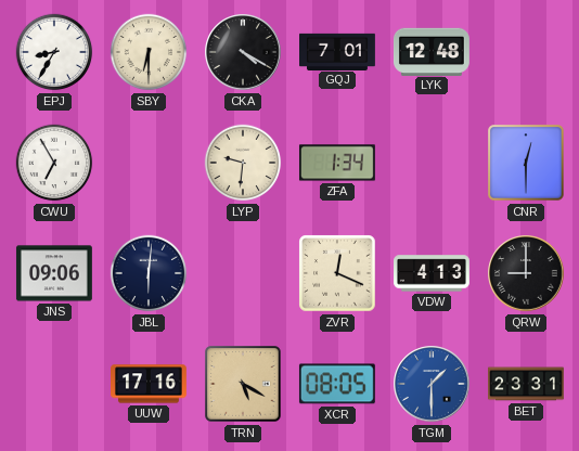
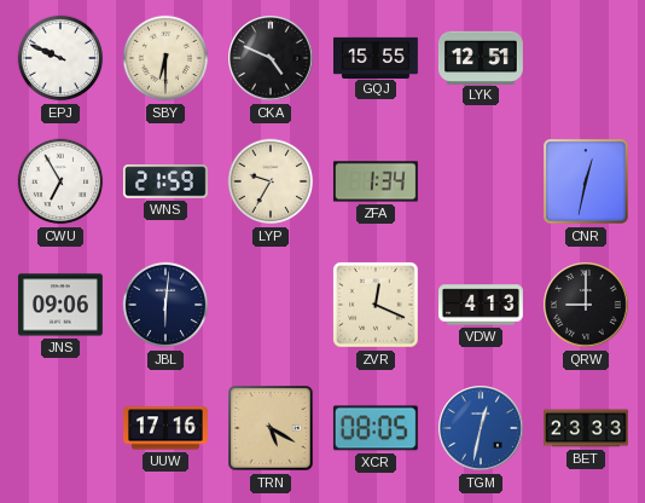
EPJ: 8:35 -> 9:49
CKA: 4:20 -> 4:49
GQJ: 7:01 -> 15:55
LYK: 12:48 -> 12:51
WNS: none -> 21:59
LYP: 9:31 -> 9:35
CNR: 12:30 -> 12:32
TGM: 1:30 -> 12:32
BET: 23:31 -> 23:33
